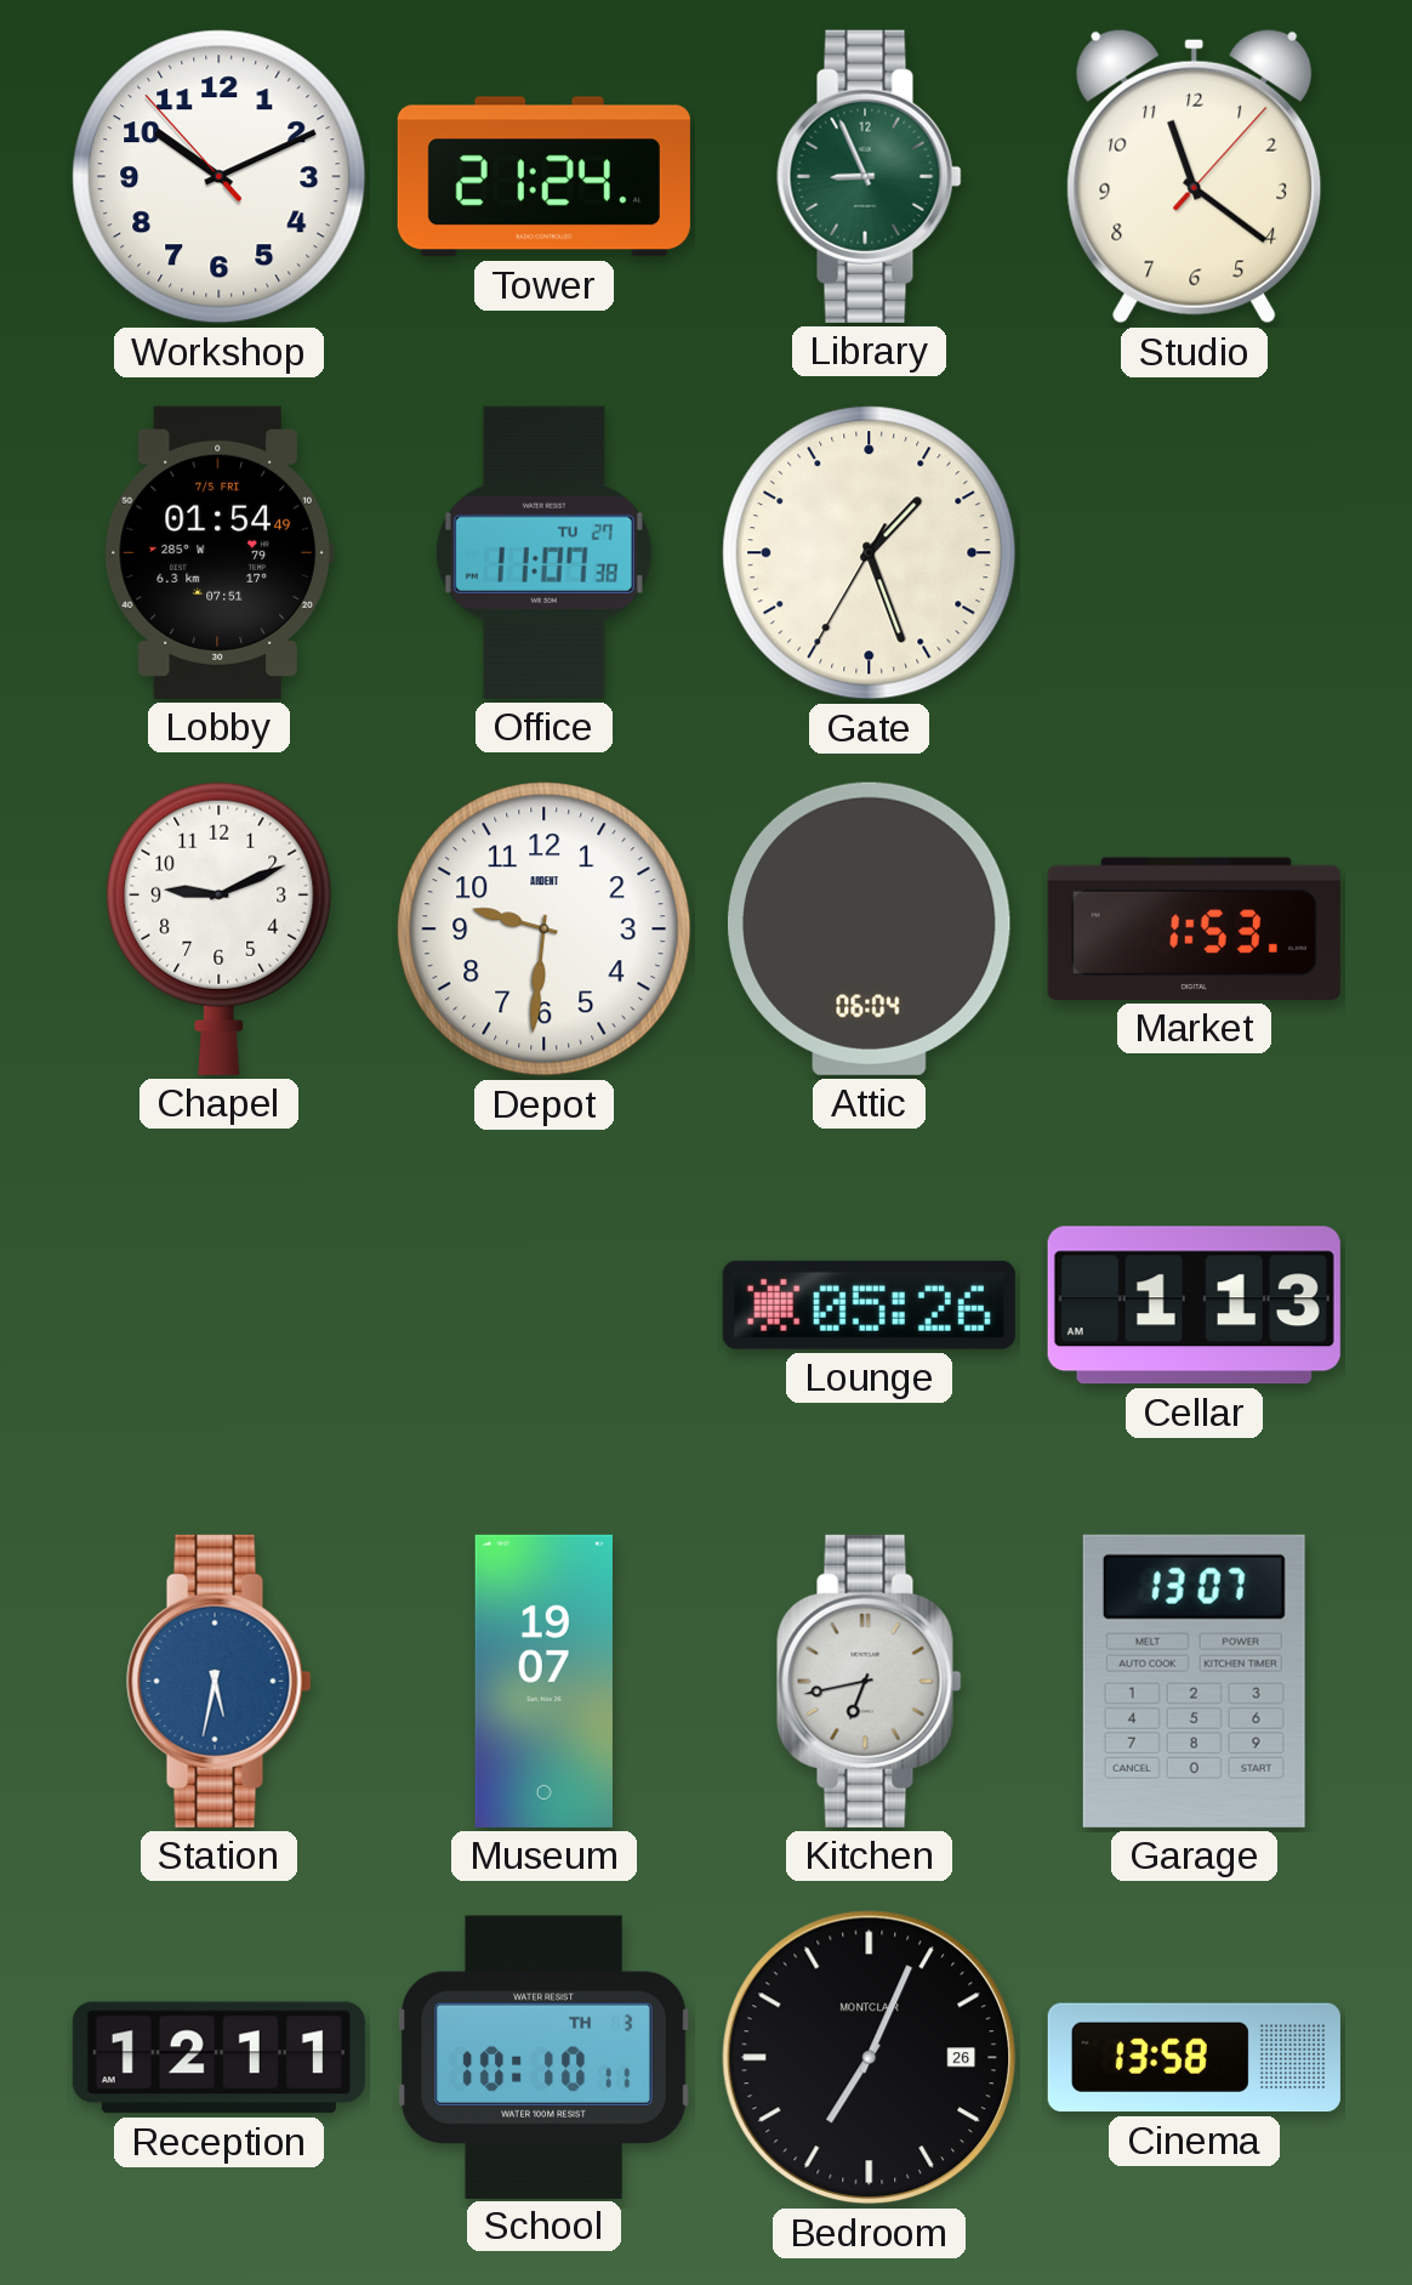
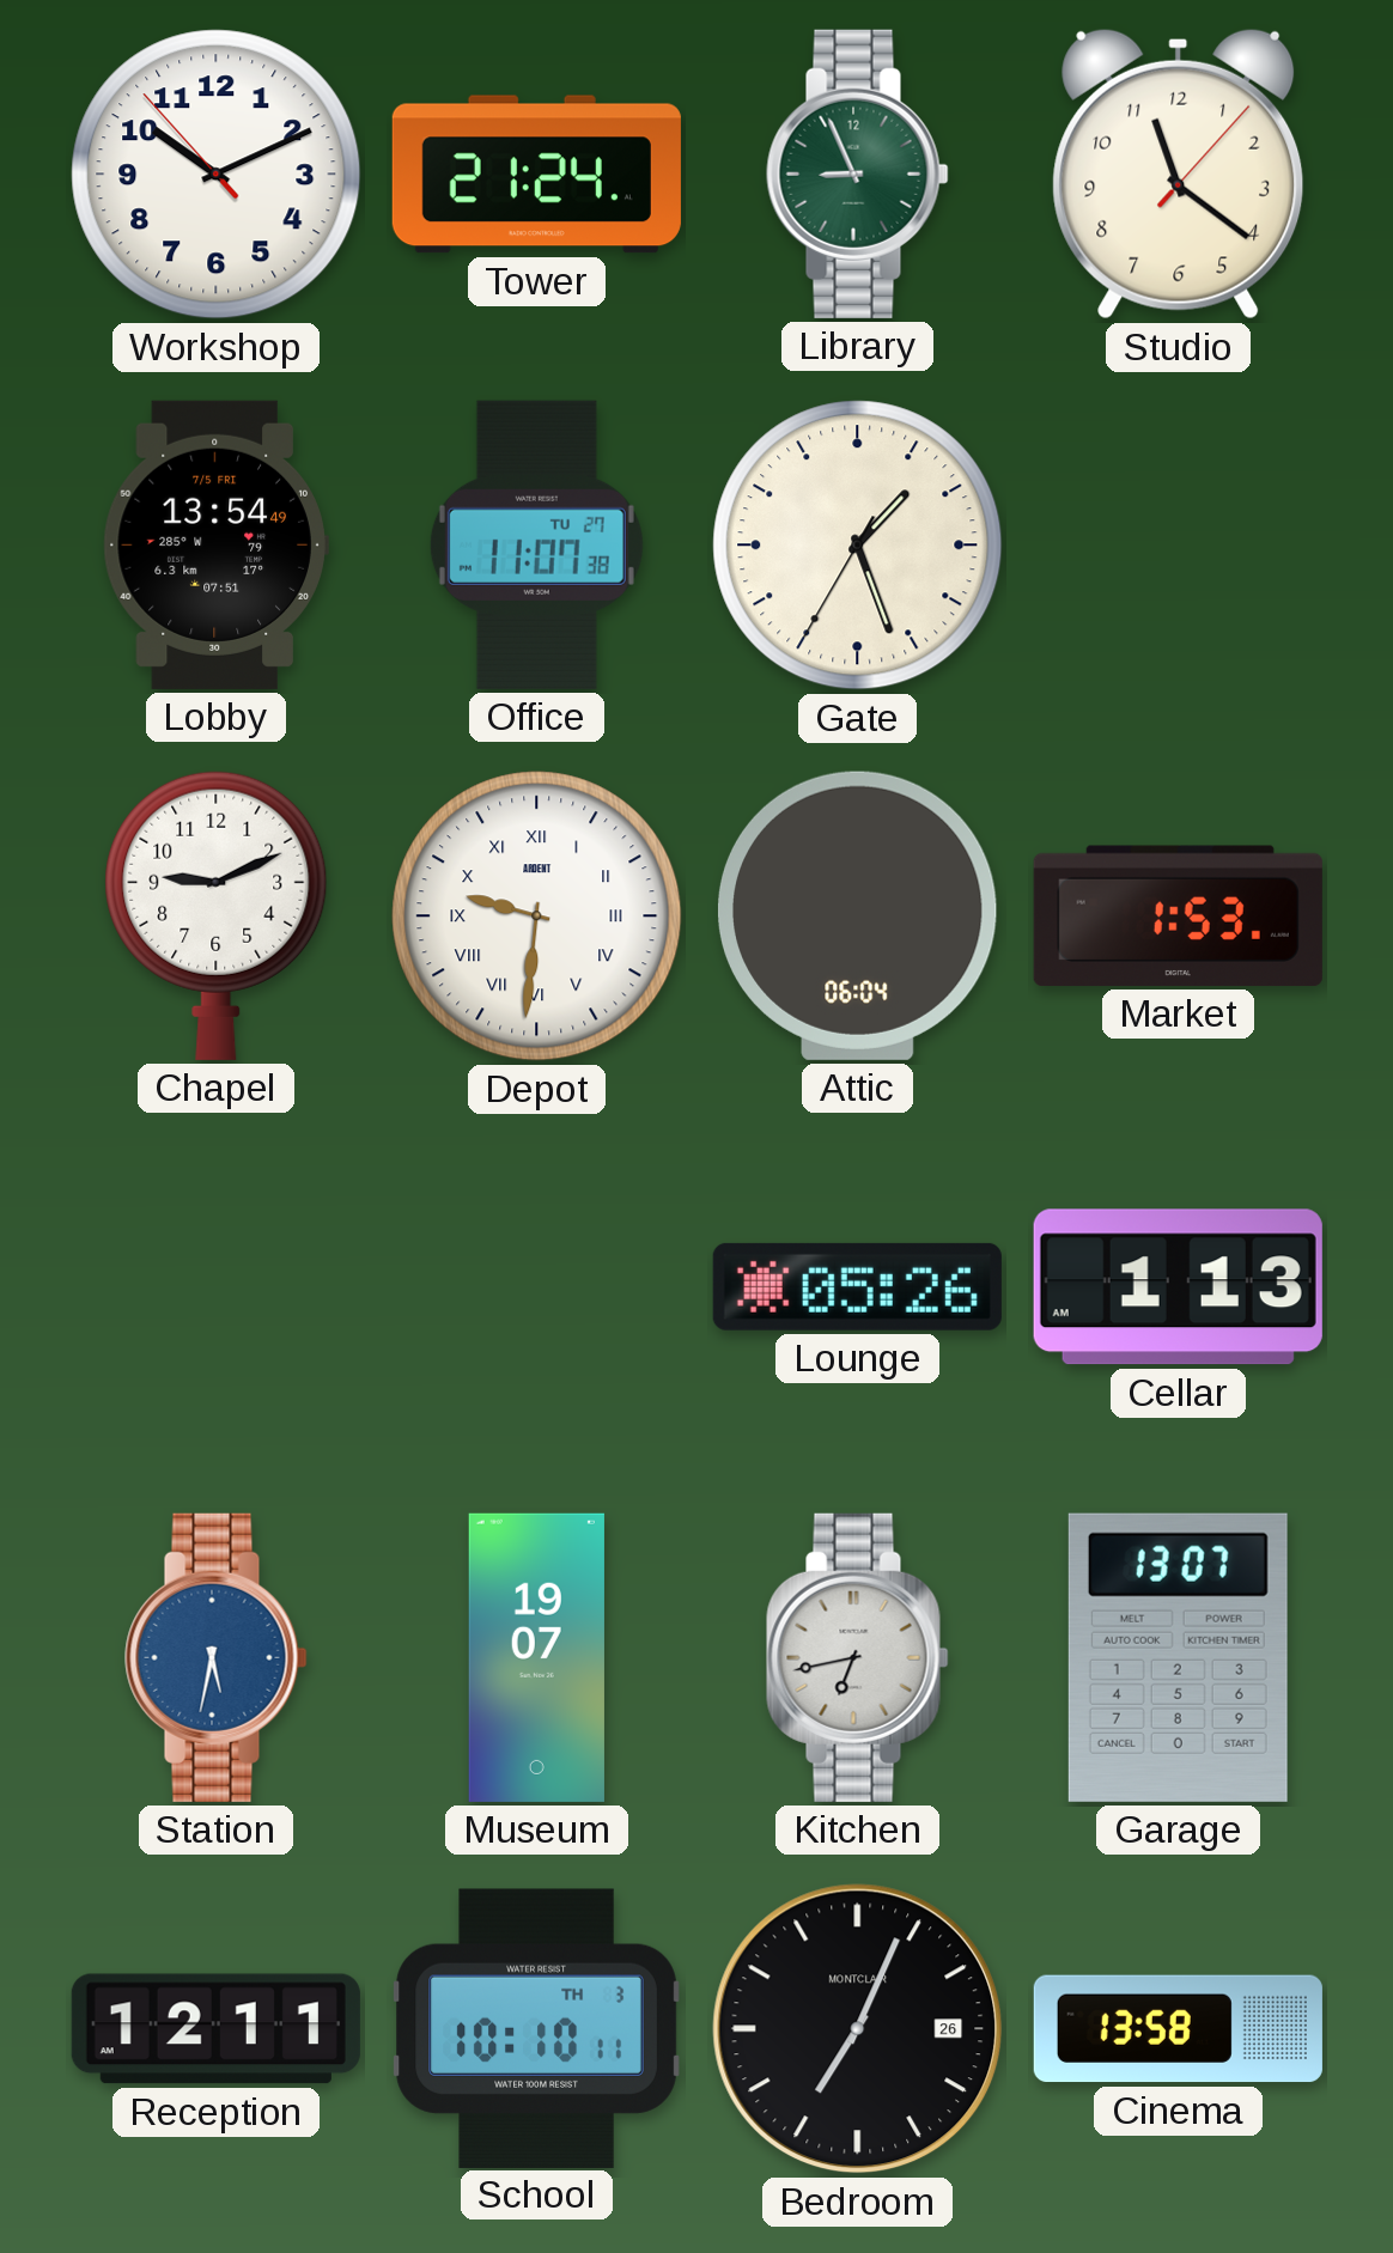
Lobby: 01:54 -> 13:54
Depot numerals: Arabic -> Roman
